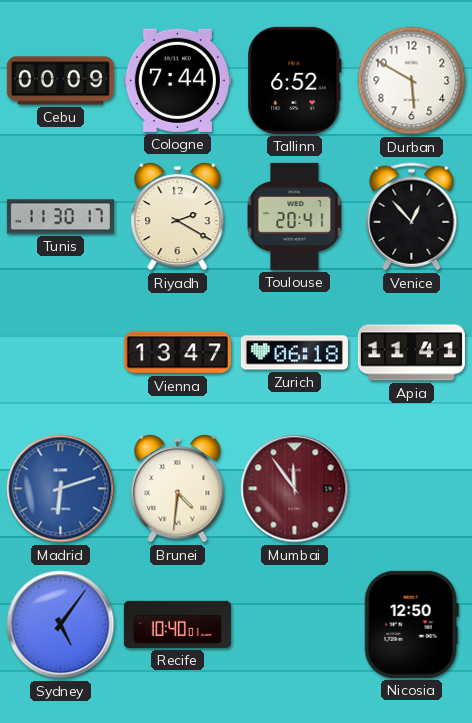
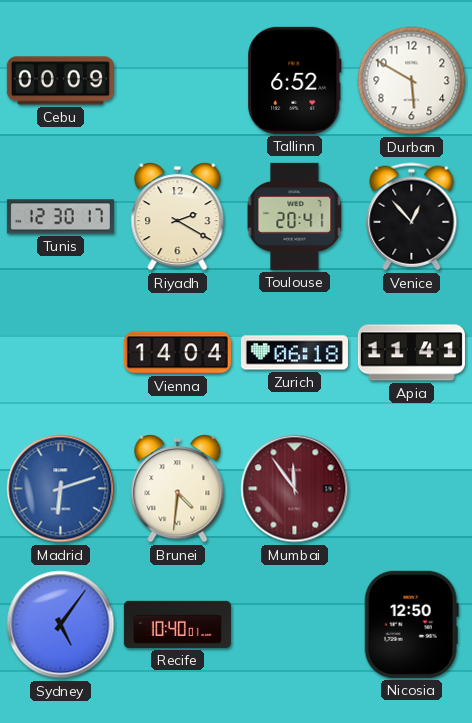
Cologne: 7:44 -> none
Tunis: 11:30 -> 12:30
Vienna: 13:47 -> 14:04
